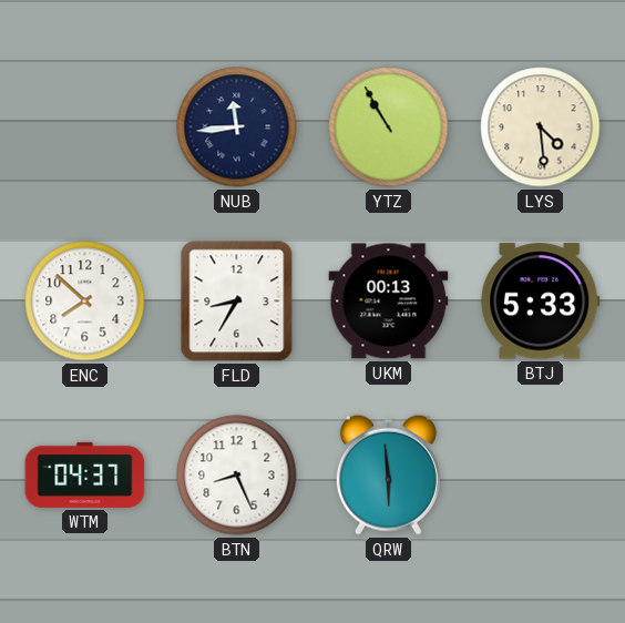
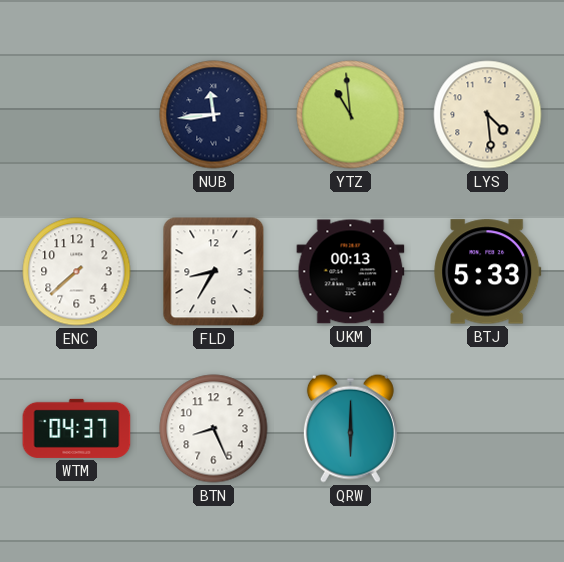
YTZ: 10:55 -> 10:59
ENC: 7:52 -> 7:38
QRW: 5:59 -> 6:00
